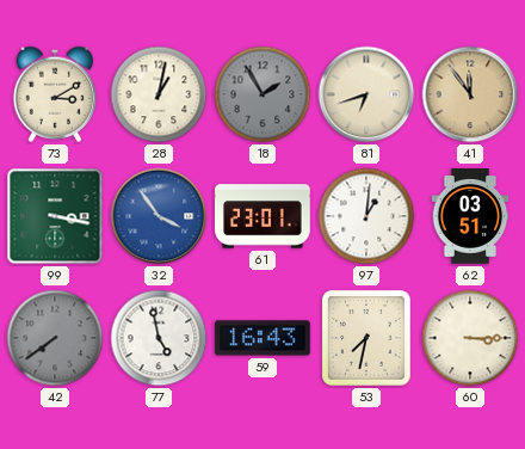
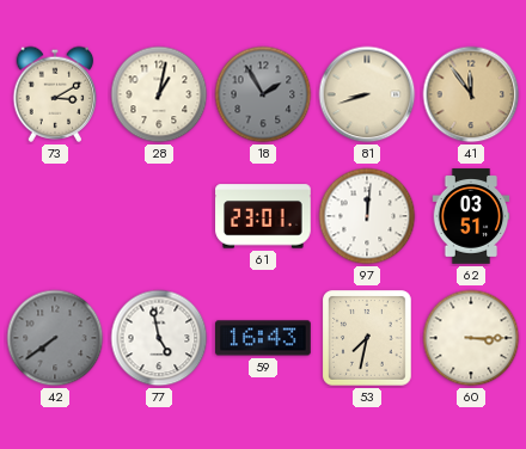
81: 6:42 -> 8:42
99: 3:17 -> none
32: 3:54 -> none
97: 1:01 -> 12:01
